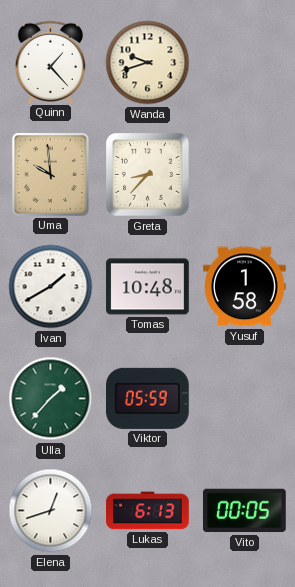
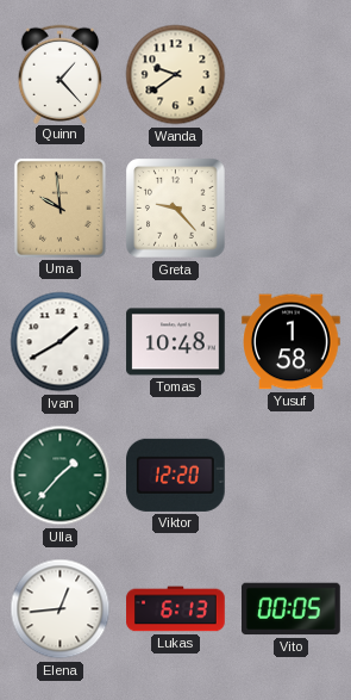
Wanda: 9:42 -> 9:39
Greta: 8:37 -> 9:23
Viktor: 05:59 -> 12:20
Elena: 12:42 -> 12:44
